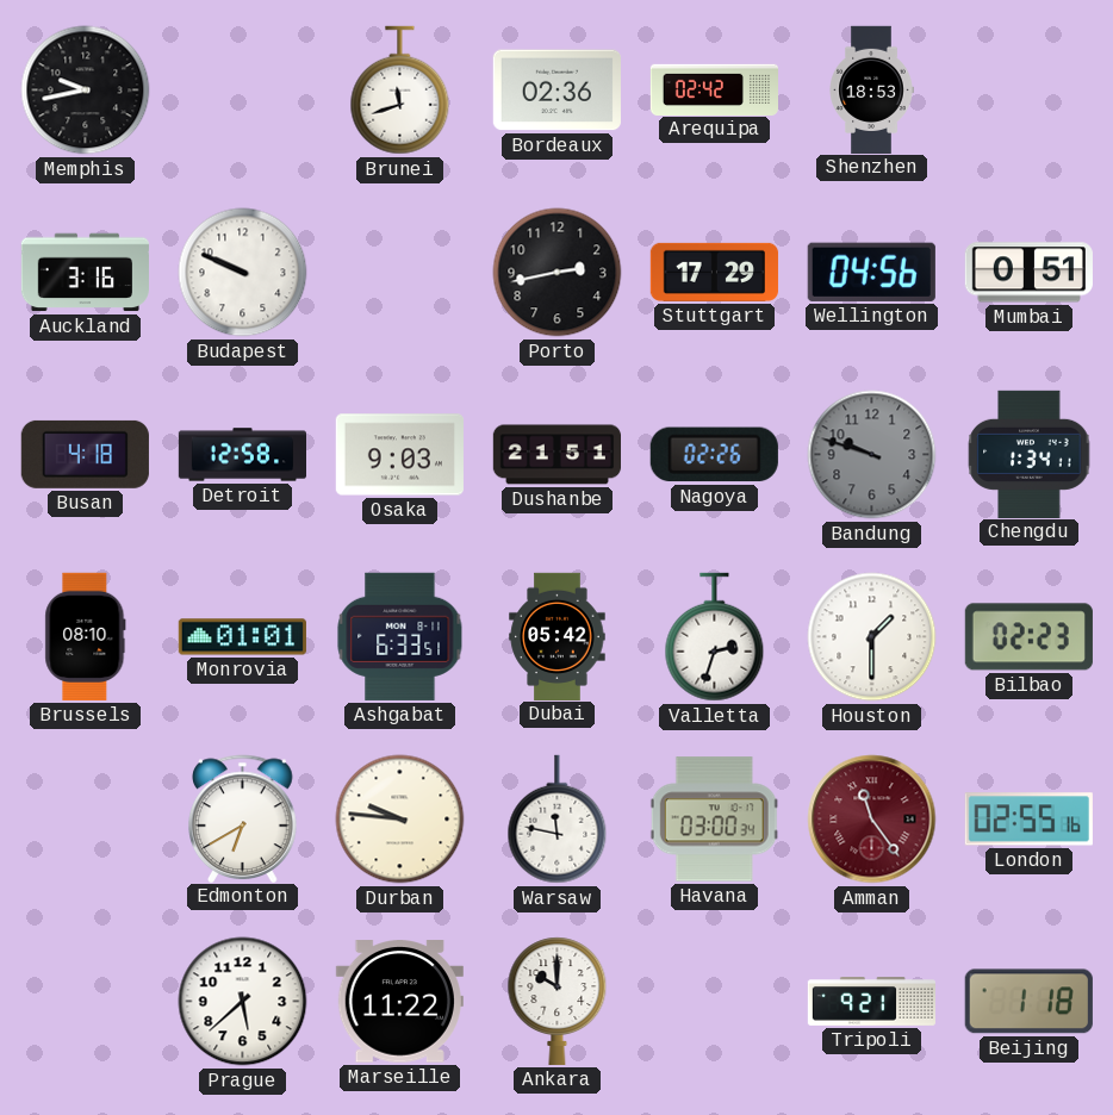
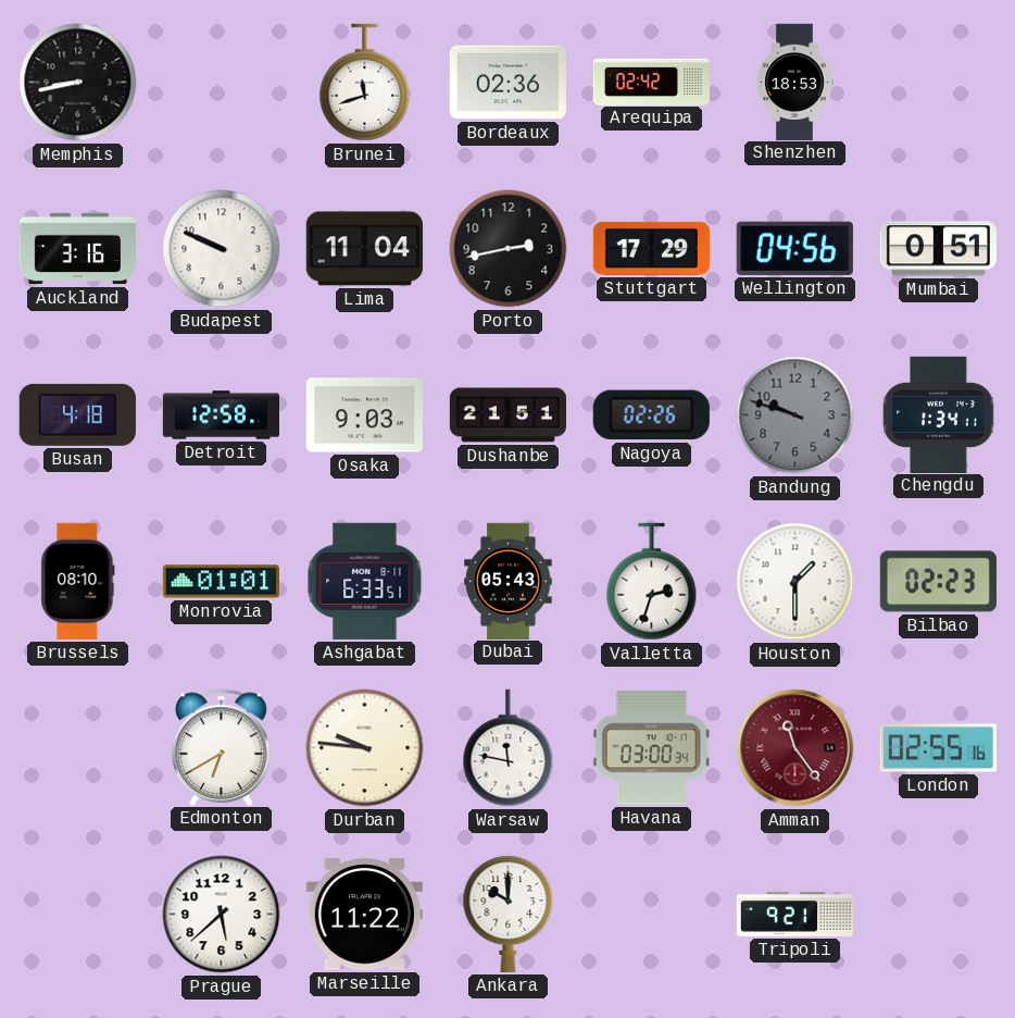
Memphis: 9:43 -> 8:43
Lima: none -> 11:04
Dubai: 05:42 -> 05:43
Beijing: 1:18 -> none
